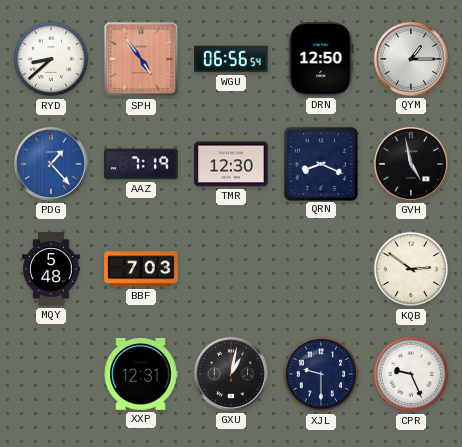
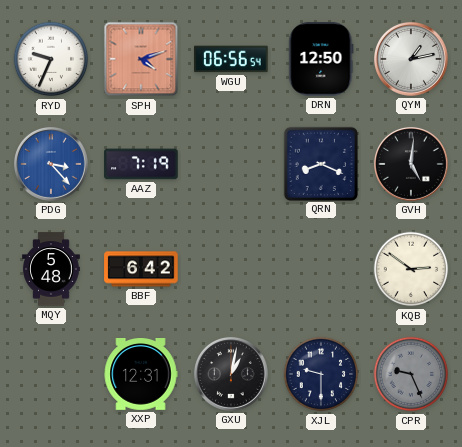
RYD: 8:38 -> 9:34
SPH: 4:54 -> 4:12
QYM: 1:15 -> 1:13
PDG: 1:23 -> 3:23
TMR: 12:30 -> none
GVH: 4:58 -> 5:01
BBF: 7:03 -> 6:42
CPR dial: white -> grey
